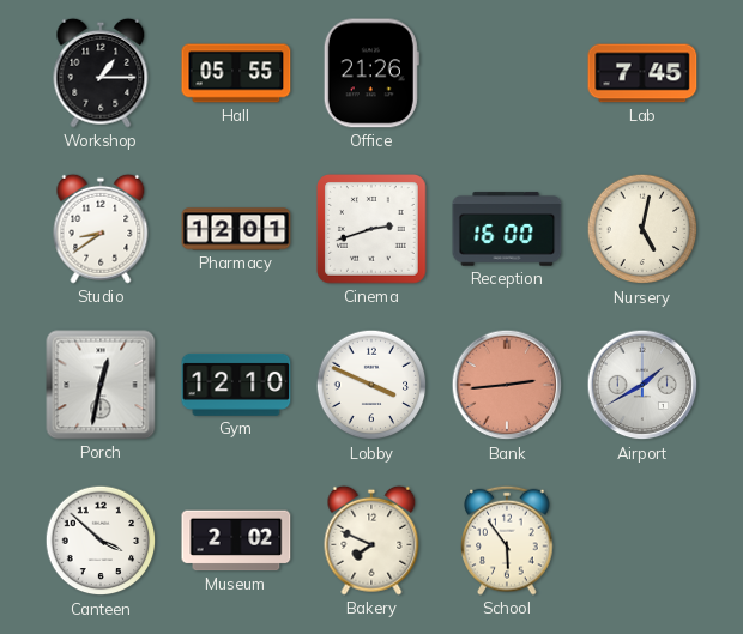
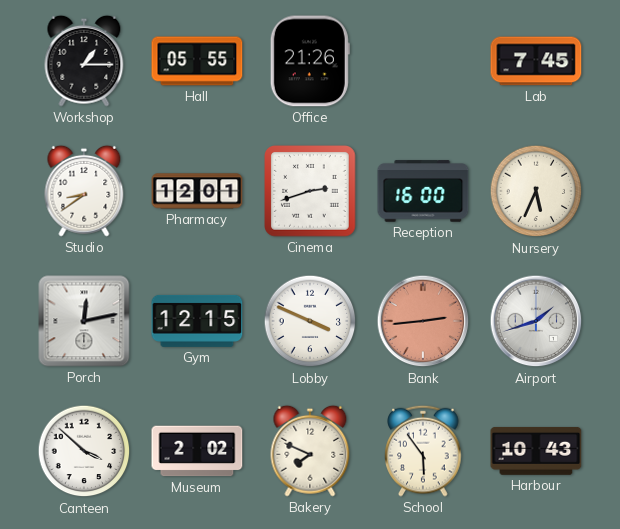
Nursery: 5:02 -> 5:34
Porch: 12:32 -> 12:13
Gym: 12:10 -> 12:15
Airport: 1:40 -> 1:42
Harbour: none -> 10:43
